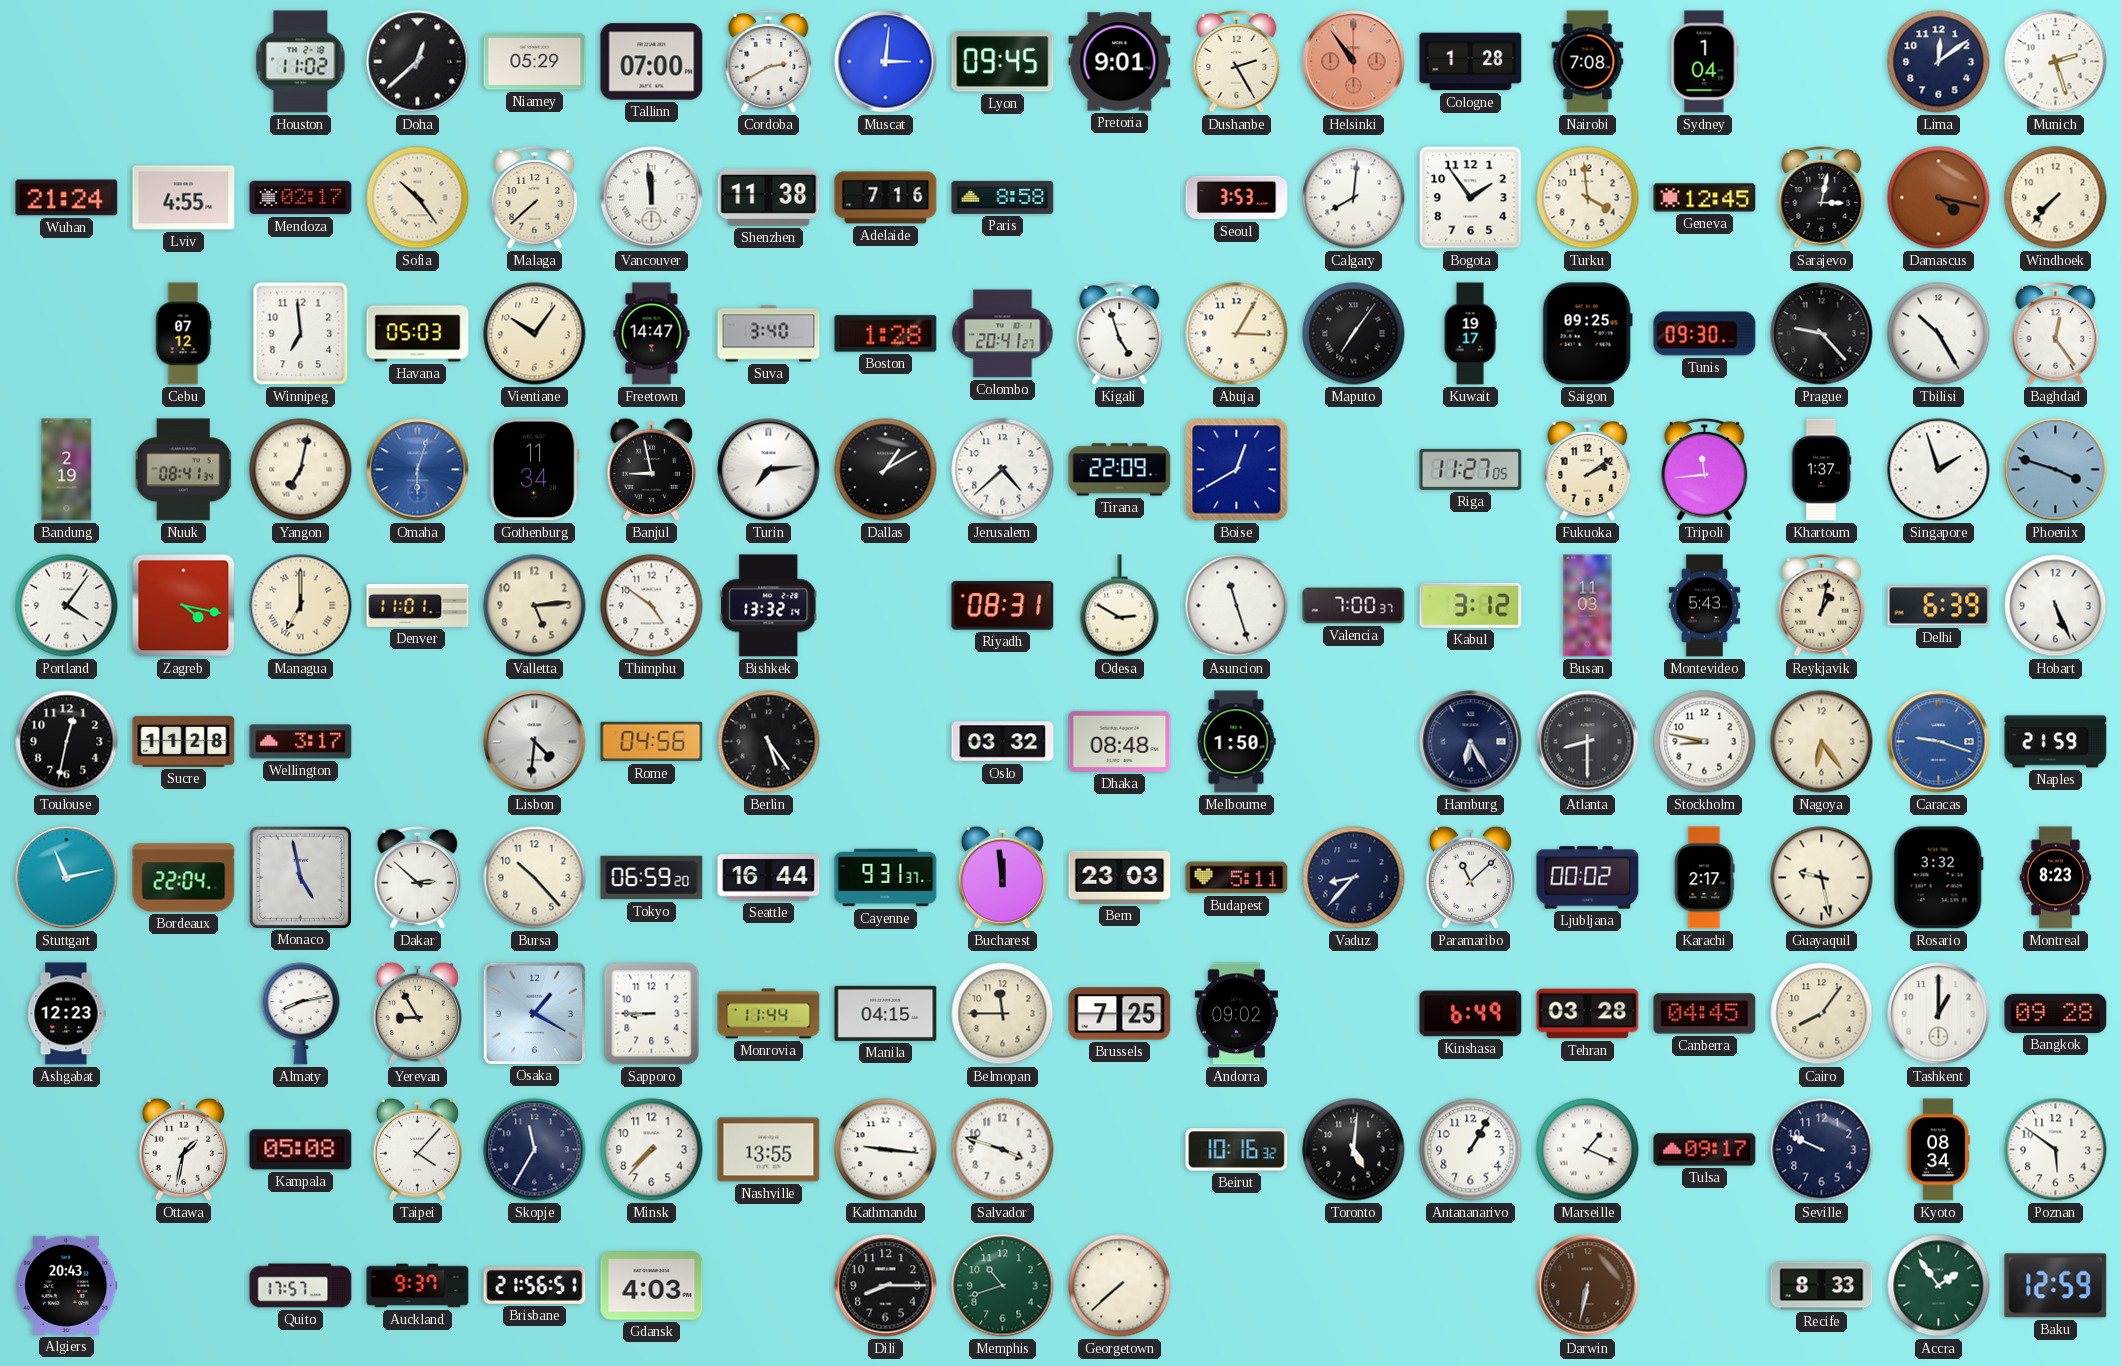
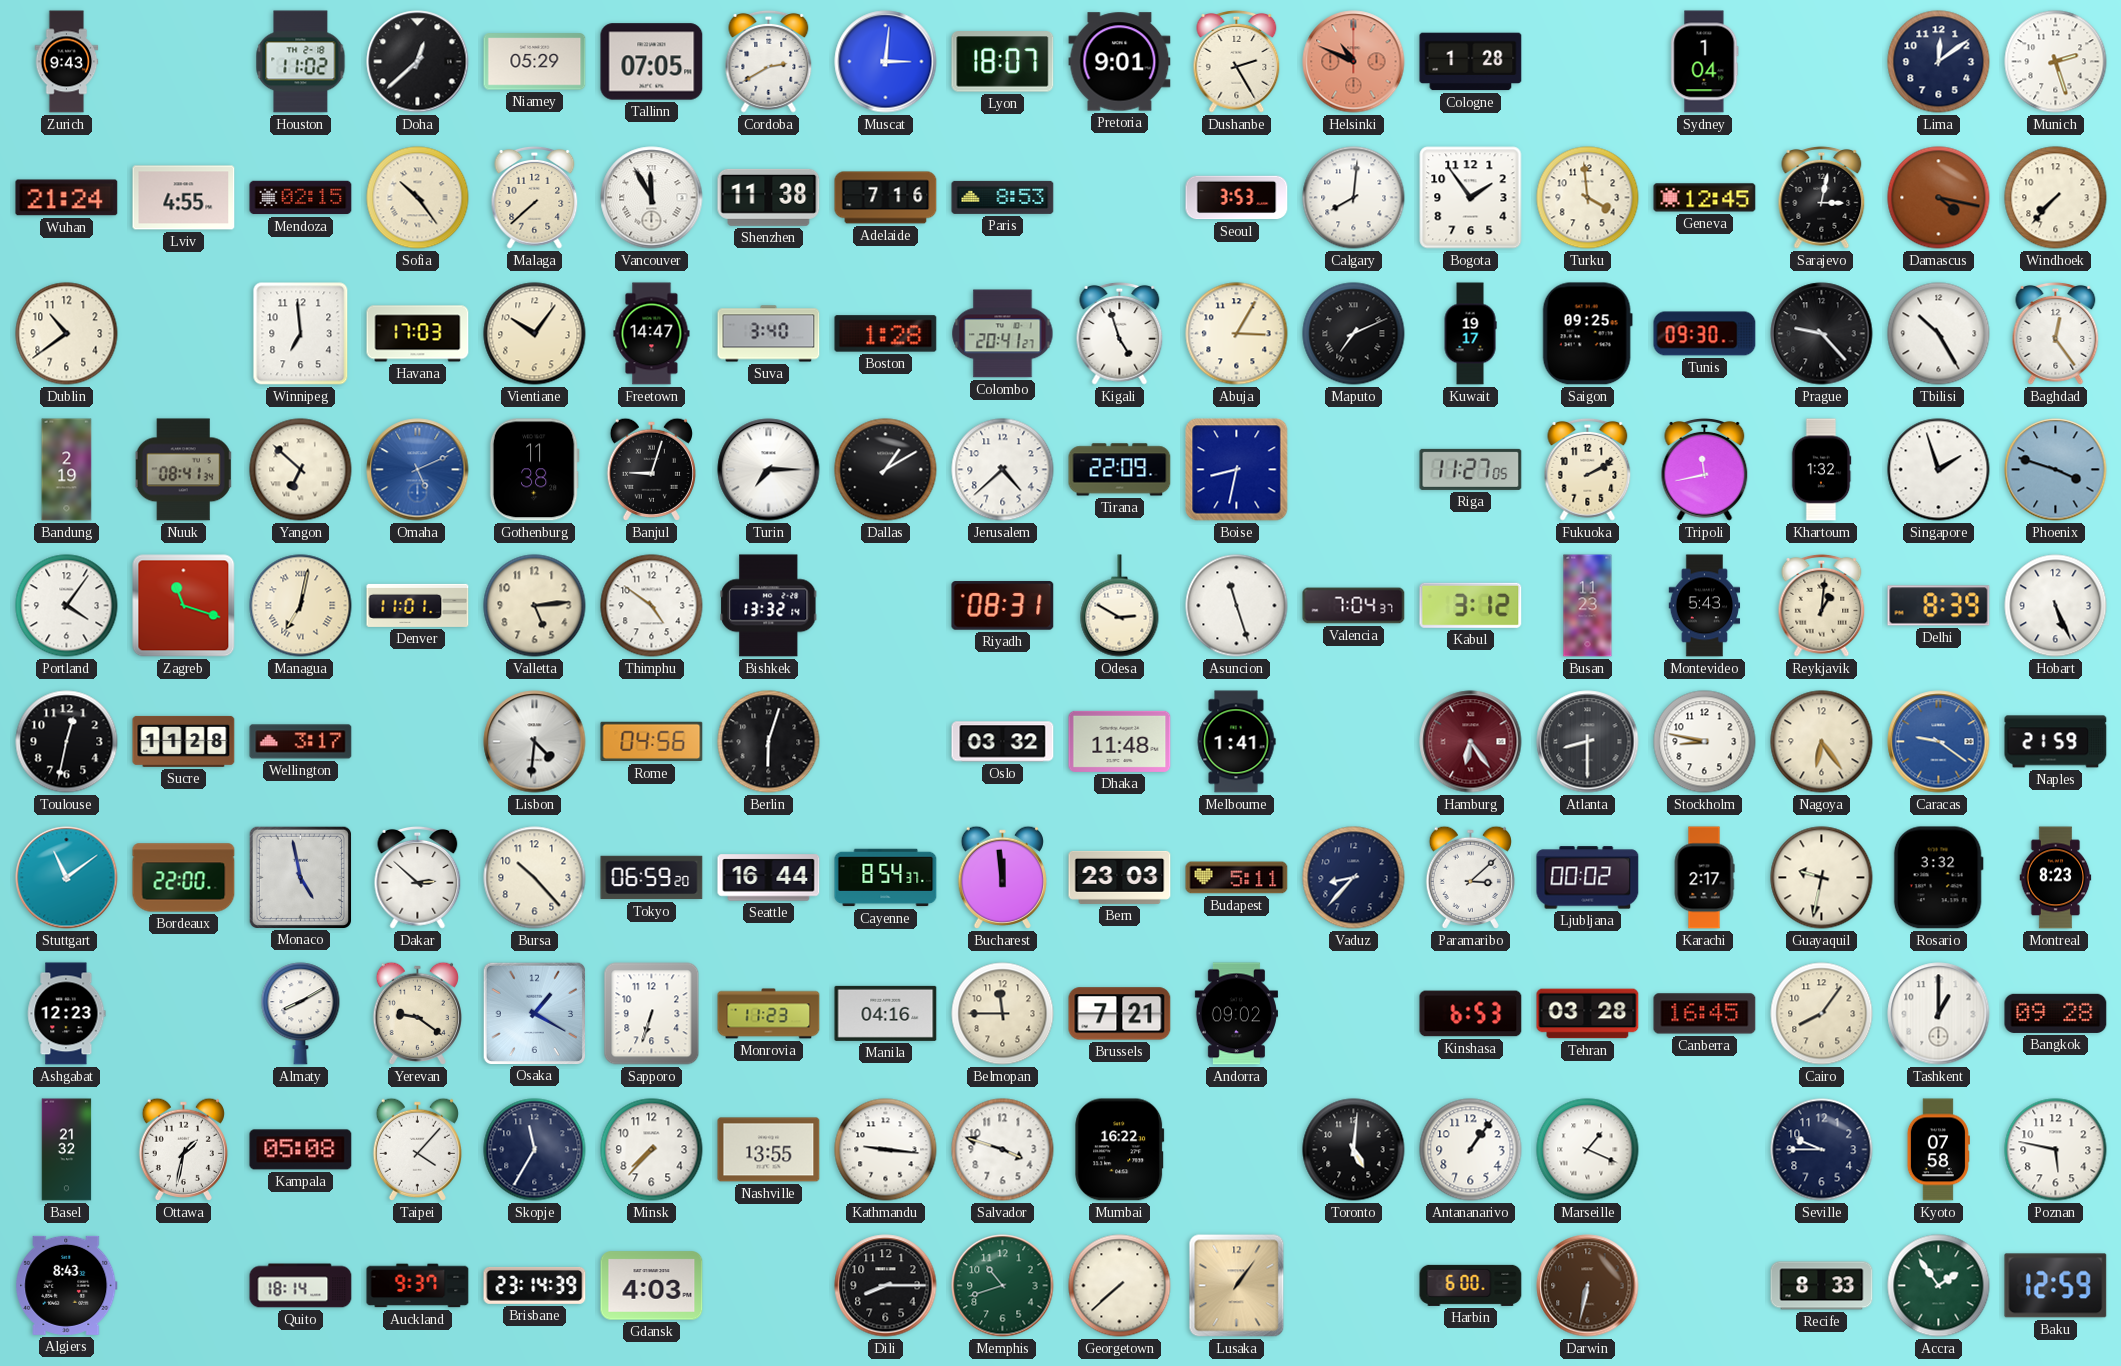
Zurich: none -> 9:43
Tallinn: 07:00 -> 07:05
Lyon: 09:45 -> 18:07
Helsinki: 10:54 -> 10:49
Nairobi: 7:08 -> none
Mendoza: 02:17 -> 02:15
Vancouver: 11:59 -> 11:55
Paris: 8:58 -> 8:53
Dublin: none -> 10:39
Cebu: 07:12 -> none
Havana: 05:03 -> 17:03
Maputo: 7:06 -> 7:11
Yangon: 7:02 -> 6:52
Omaha: 6:03 -> 5:11
Gothenburg: 11:34 -> 11:38
Banjul: 8:58 -> 9:03
Turin: 7:14 -> 7:15
Boise: 12:40 -> 8:32
Fukuoka: 2:09 -> 2:10
Tripoli: 11:44 -> 11:43
Khartoum: 1:37 -> 1:32
Zagreb: 4:17 -> 11:18
Managua: 7:00 -> 7:02
Valencia: 7:00 -> 7:04
Busan: 11:03 -> 11:23
Reykjavik: 1:02 -> 1:01
Delhi: 6:39 -> 8:39
Berlin: 5:24 -> 6:03
Dhaka: 08:48 -> 11:48
Melbourne: 1:50 -> 1:41
Hamburg: 6:25 -> 6:24
Hamburg dial: navy -> burgundy
Caracas: 9:18 -> 9:21
Stuttgart: 11:13 -> 11:09
Bordeaux: 22:04 -> 22:00
Cayenne: 9:31 -> 8:54
Paramaribo: 11:08 -> 3:08
Guayaquil: 9:28 -> 9:32
Almaty: 8:13 -> 8:10
Yerevan: 8:55 -> 9:21
Sapporo: 8:45 -> 6:33
Monrovia: 11:44 -> 11:23
Manila: 04:15 -> 04:16
Brussels: 7:25 -> 7:21
Kinshasa: 6:49 -> 6:53
Canberra: 04:45 -> 16:45
Basel: none -> 21:32
Mumbai: none -> 16:22
Beirut: 10:16 -> none
Antananarivo: 1:05 -> 1:06
Tulsa: 09:17 -> none
Seville: 9:49 -> 9:45
Kyoto: 08:34 -> 07:58
Poznan: 5:51 -> 5:47
Algiers: 20:43 -> 8:43
Quito: 17:57 -> 18:14
Brisbane: 21:56 -> 23:14
Lusaka: none -> 1:06
Harbin: none -> 6:00
